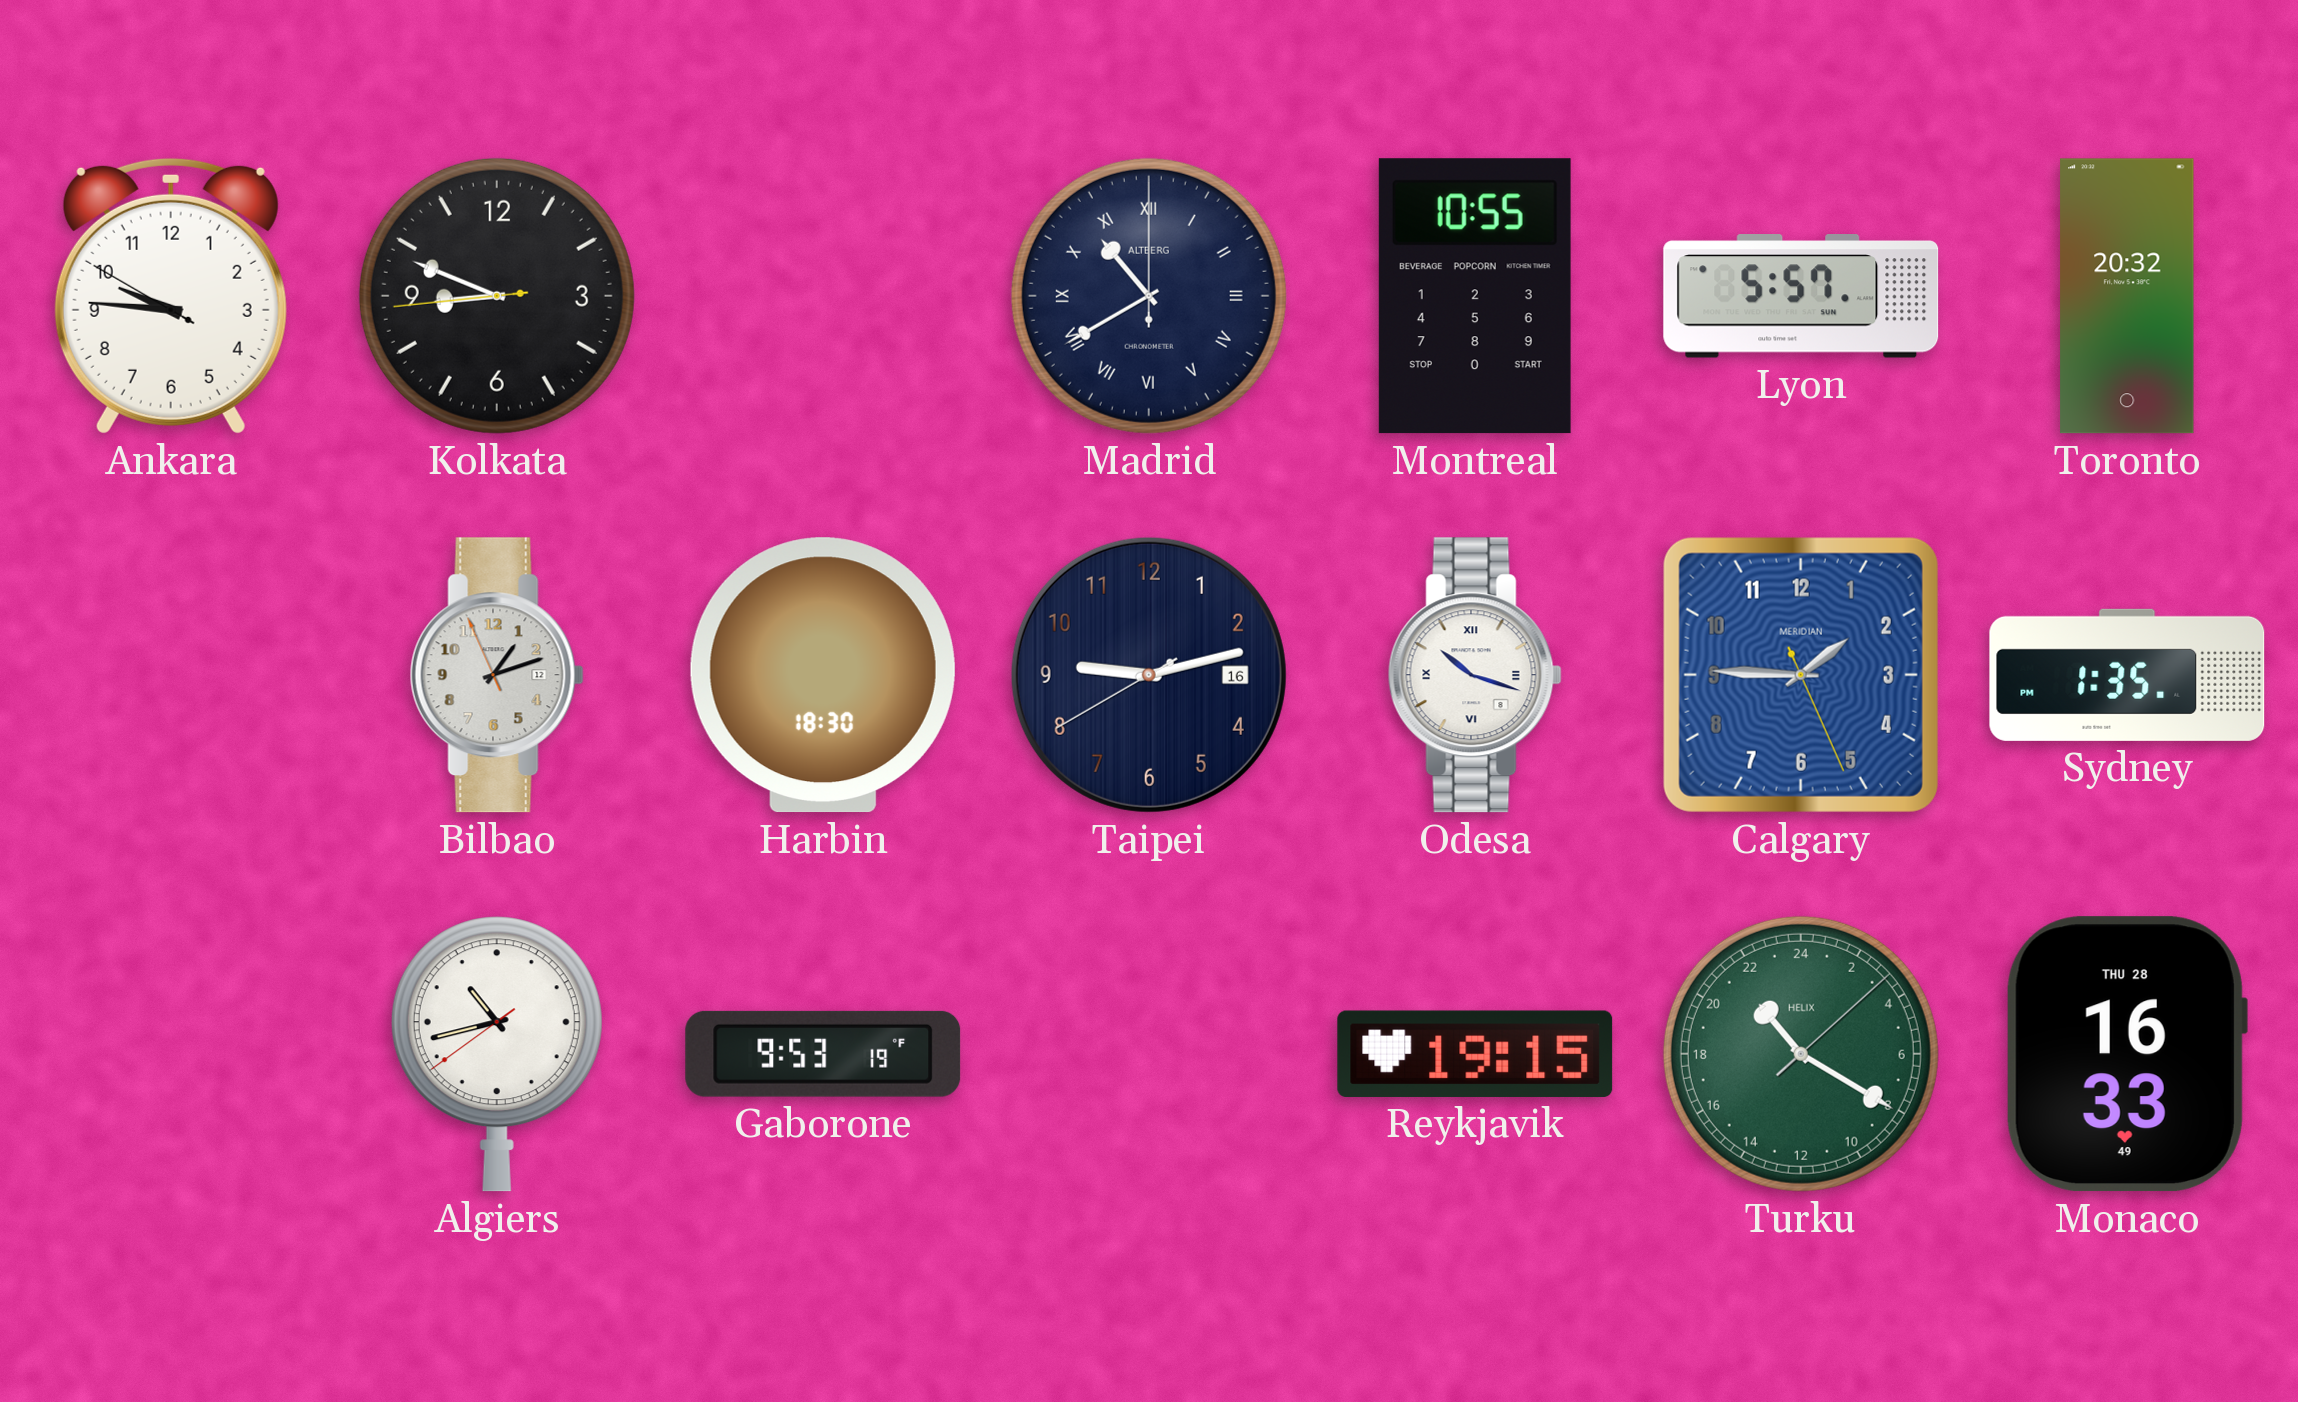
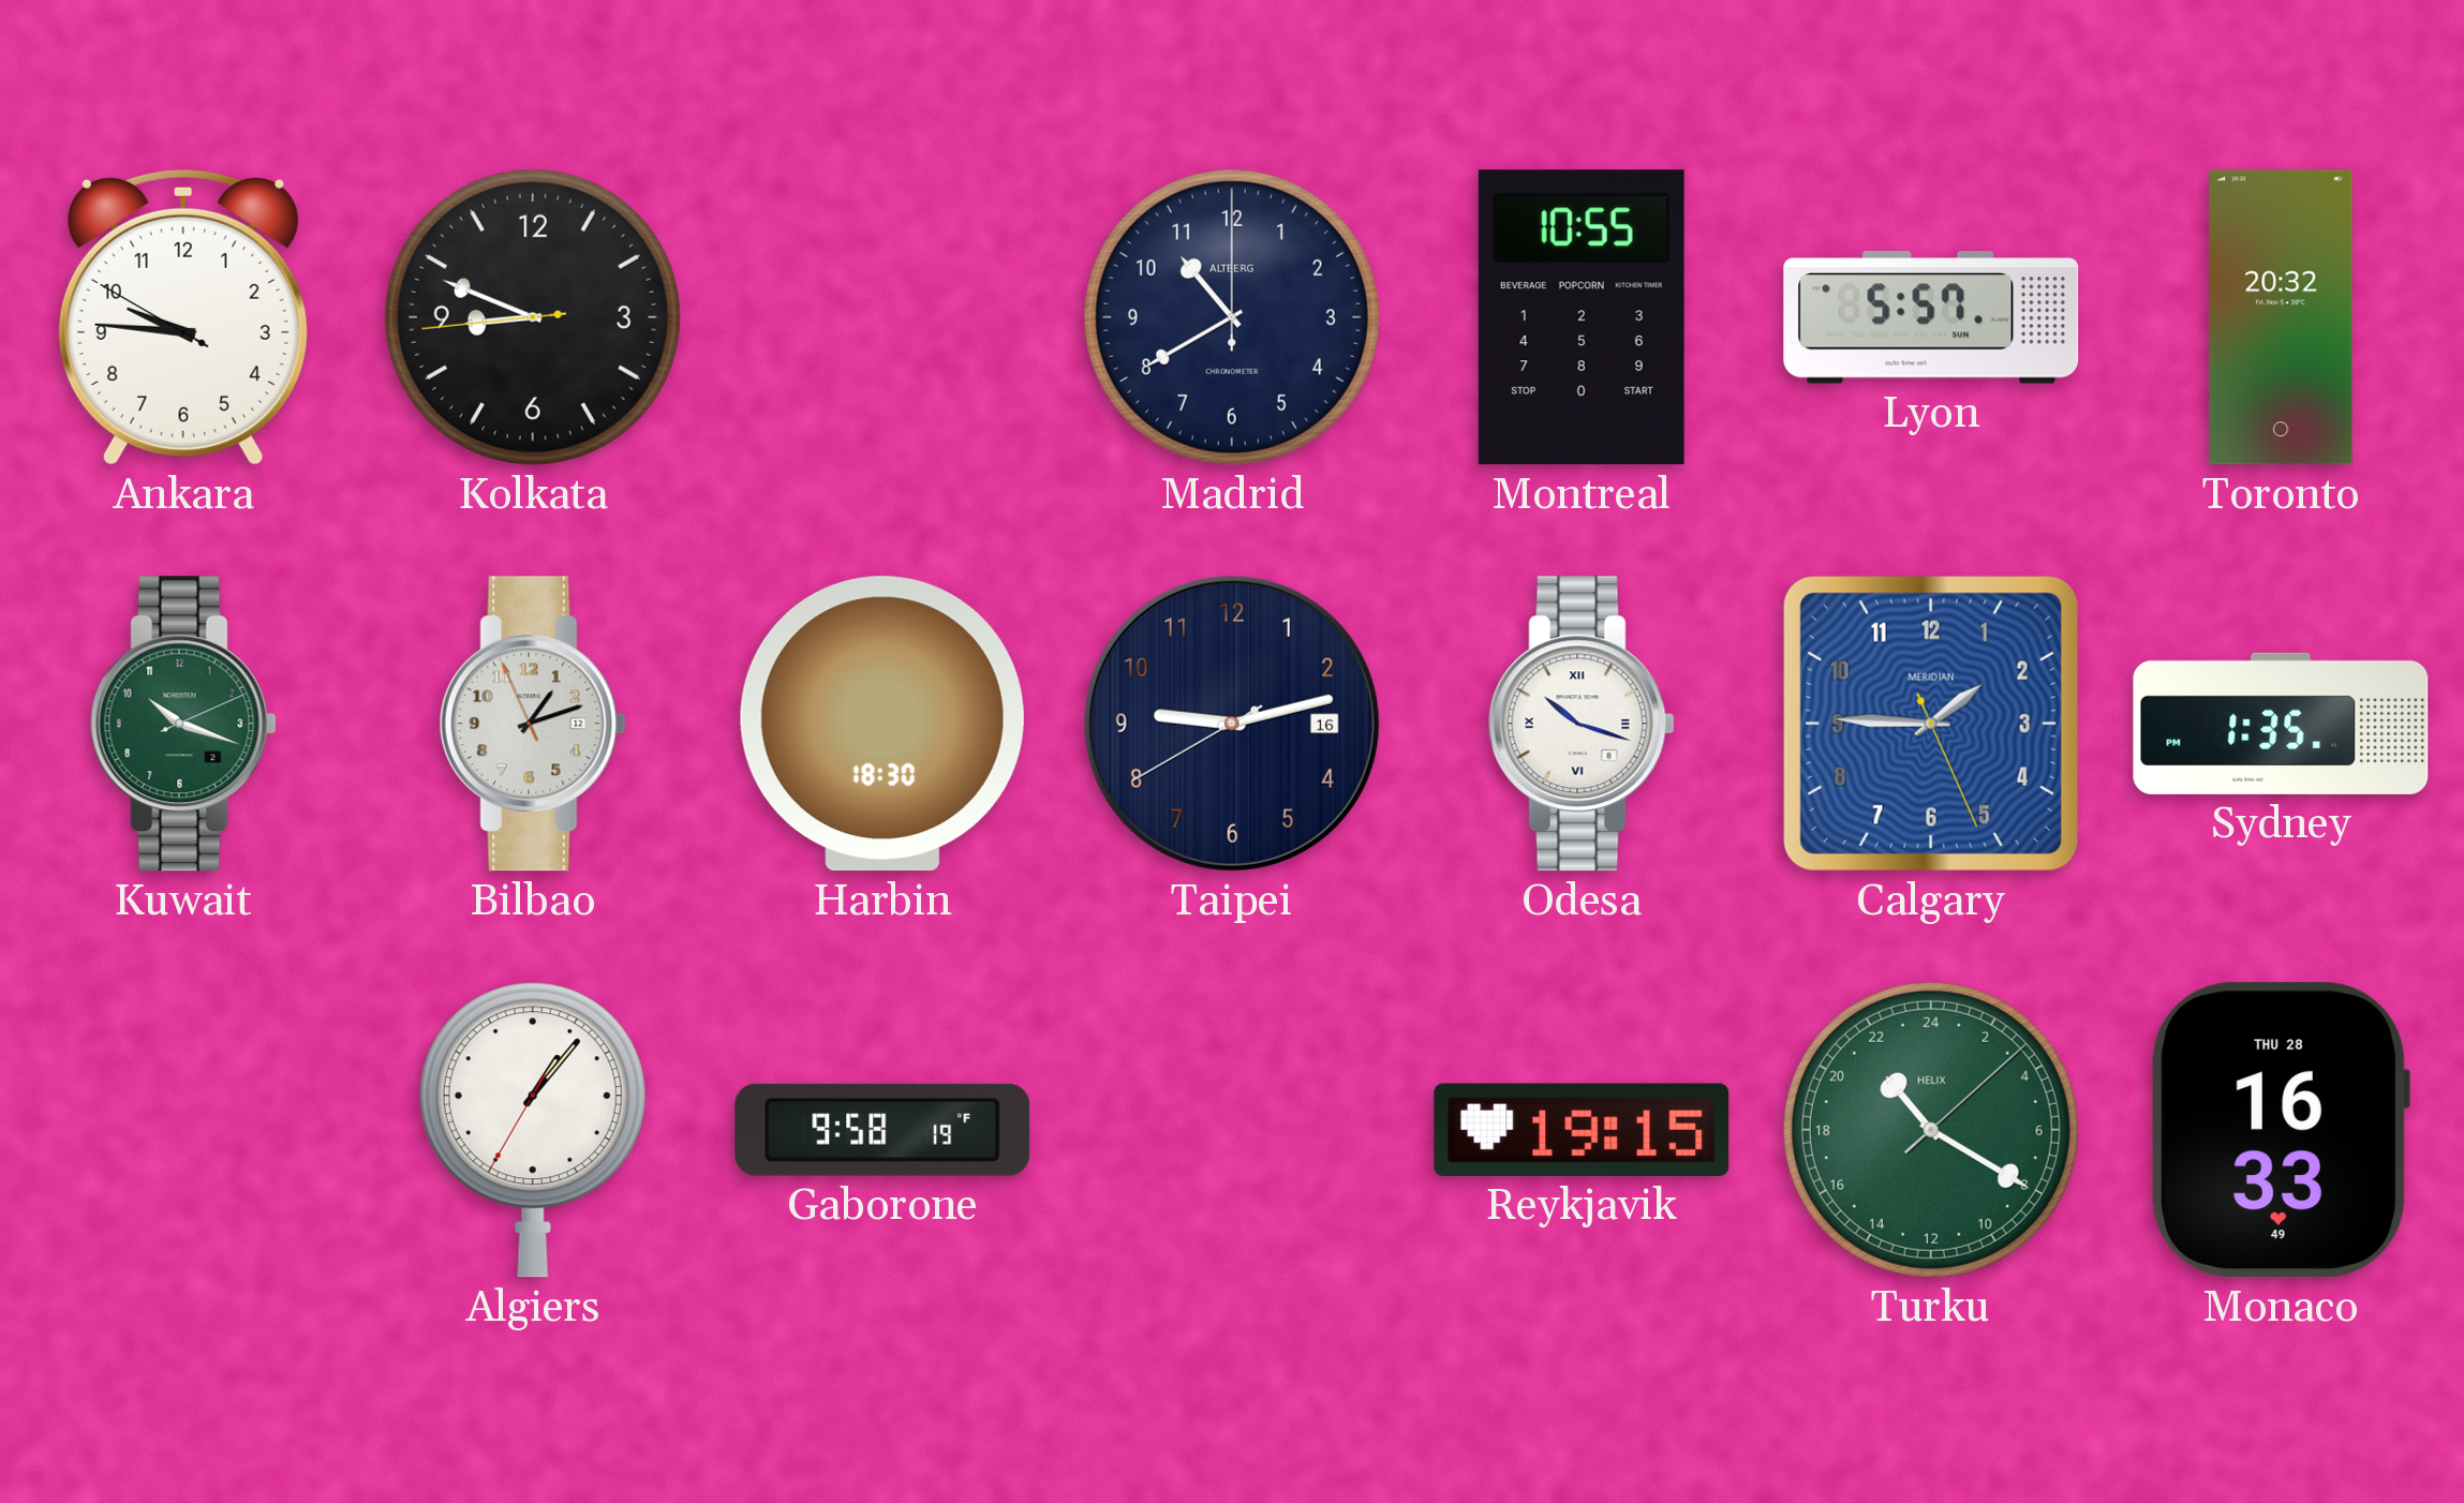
Madrid numerals: Roman -> Arabic
Kuwait: none -> 10:18
Algiers: 10:42 -> 1:06
Gaborone: 9:53 -> 9:58
